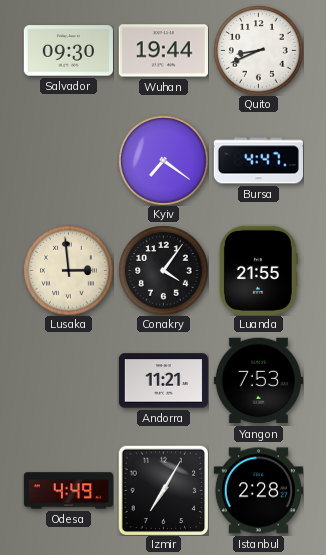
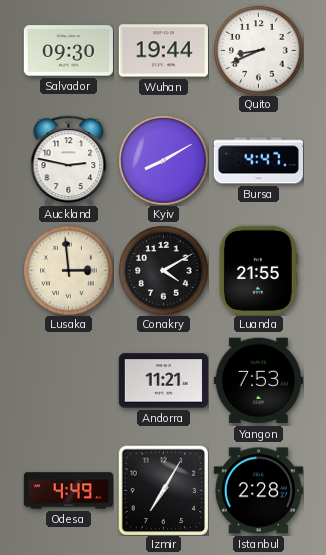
Auckland: none -> 2:47
Kyiv: 7:21 -> 8:10
Conakry: 4:06 -> 4:10
